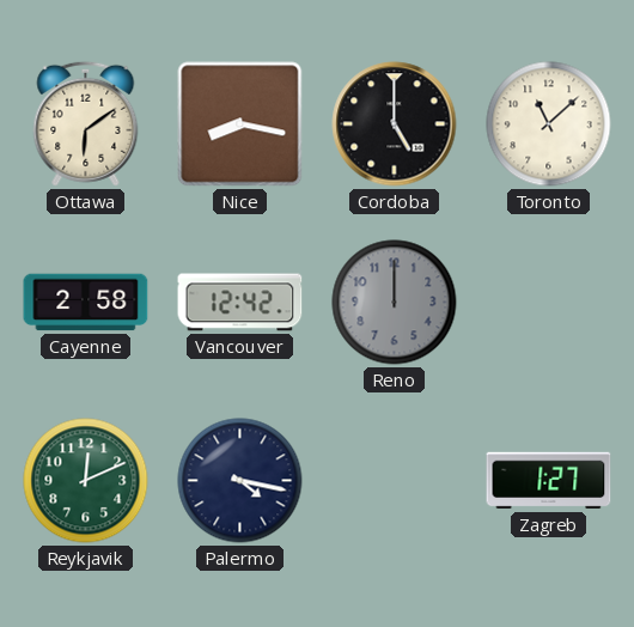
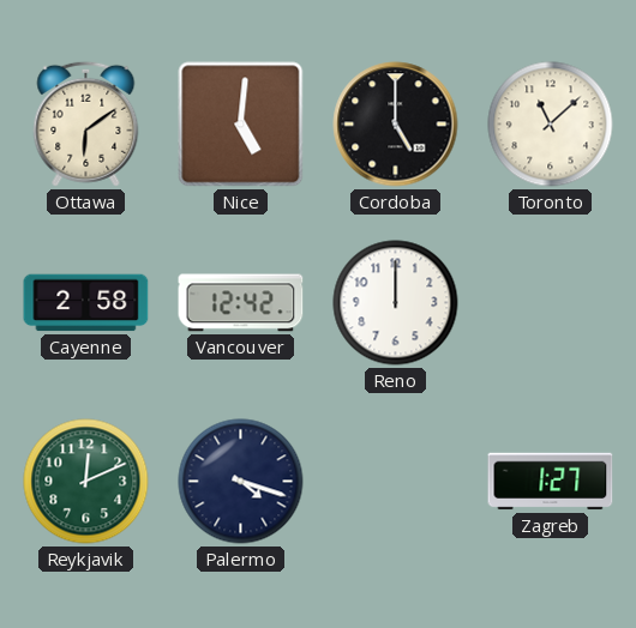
Nice: 8:17 -> 5:01
Reno dial: grey -> white
Palermo: 4:17 -> 4:18
